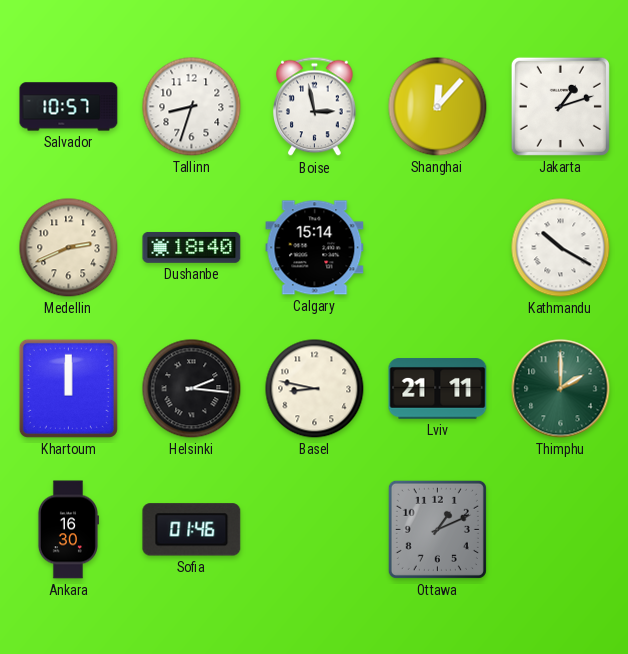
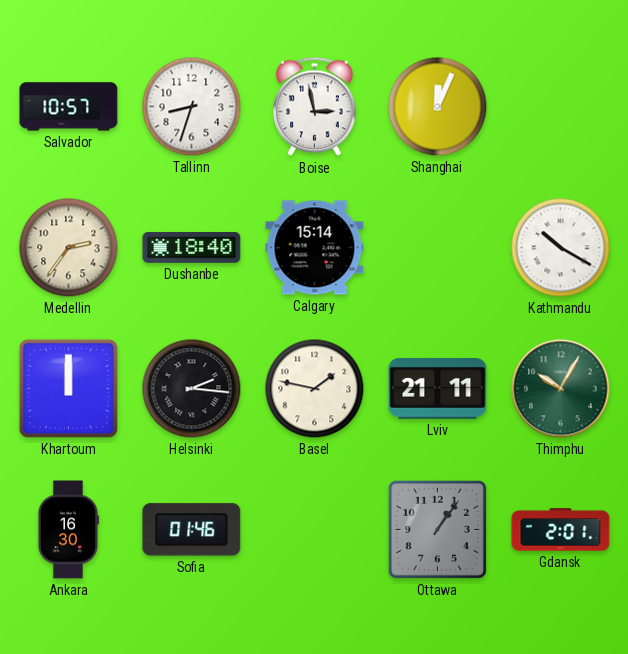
Shanghai: 12:07 -> 12:04
Jakarta: 1:12 -> none
Medellin: 2:41 -> 2:36
Basel: 8:47 -> 1:47
Thimphu: 2:00 -> 10:05
Ottawa: 1:11 -> 1:06
Gdansk: none -> 2:01
